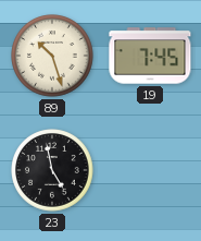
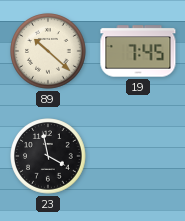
89: 10:27 -> 10:22
23: 4:58 -> 3:58
